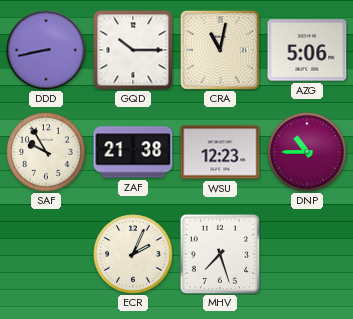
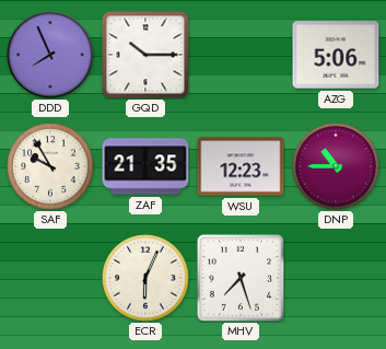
DDD: 8:43 -> 7:56
CRA: 11:02 -> none
ZAF: 21:38 -> 21:35
ECR: 2:04 -> 6:04
